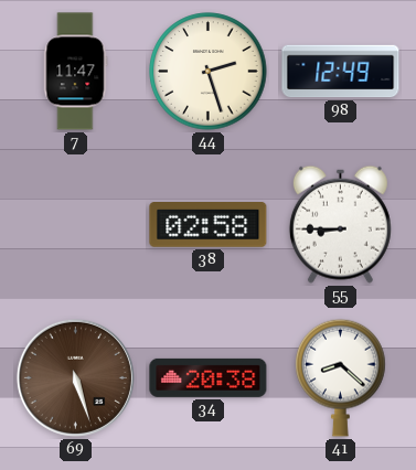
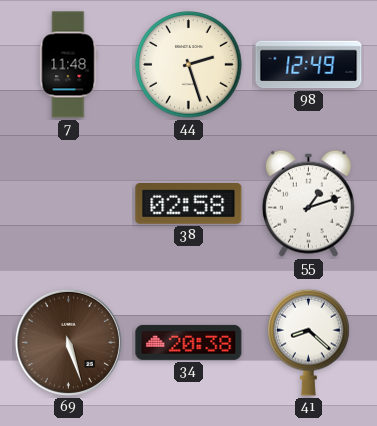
7: 11:47 -> 11:48
55: 8:45 -> 1:12
